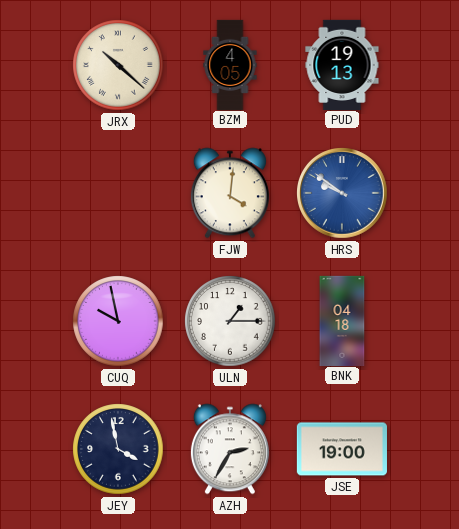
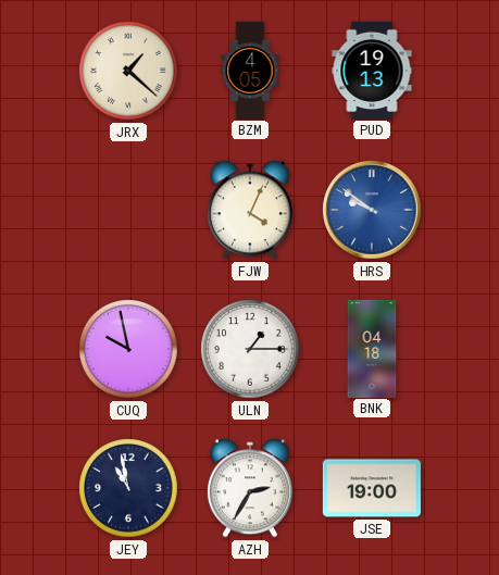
JRX: 10:22 -> 1:22
FJW: 4:01 -> 4:04
JEY: 3:58 -> 10:58
